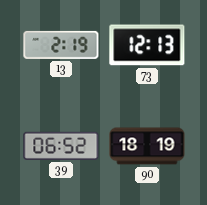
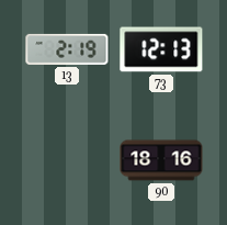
39: 06:52 -> none
90: 18:19 -> 18:16
